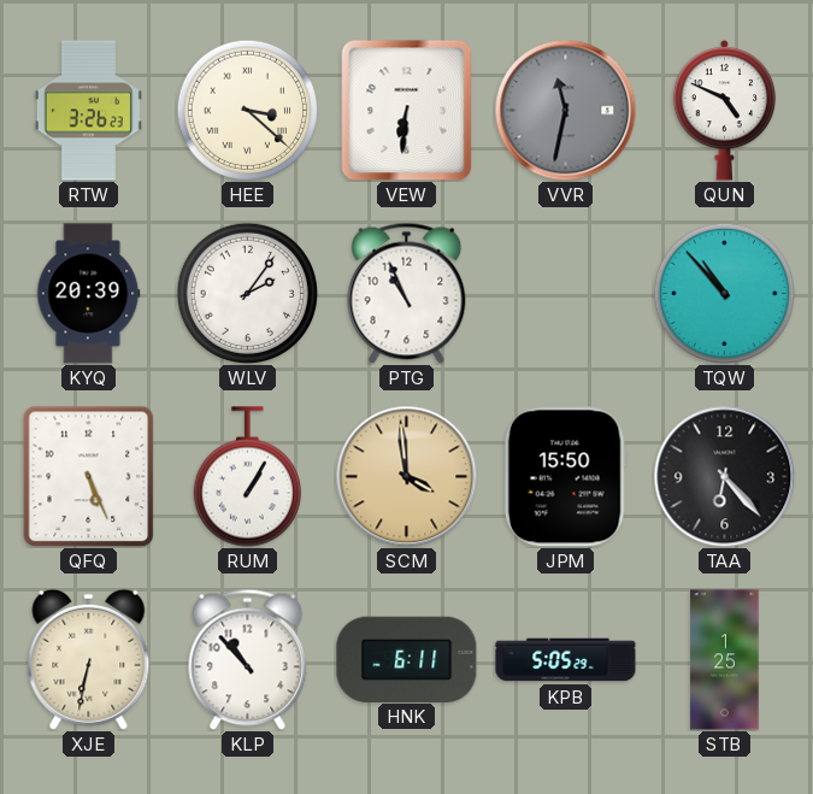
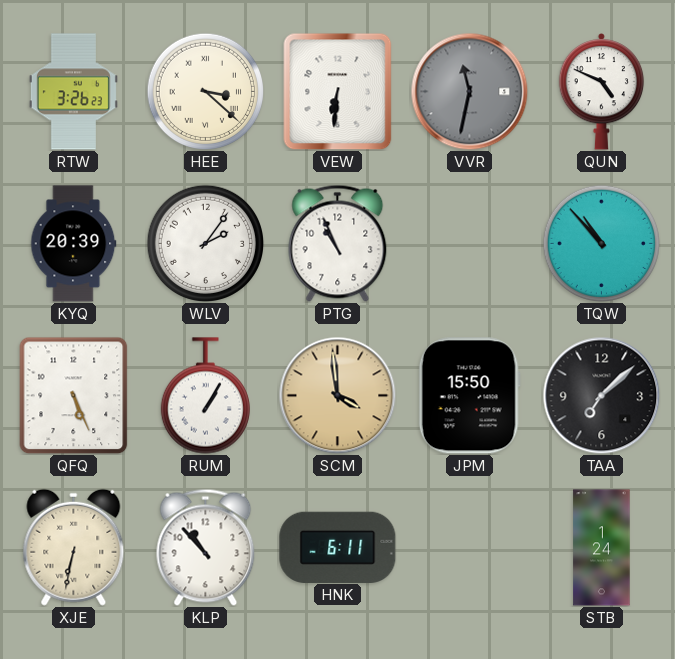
TAA: 6:23 -> 7:08
KPB: 5:05 -> none
STB: 1:25 -> 1:24
